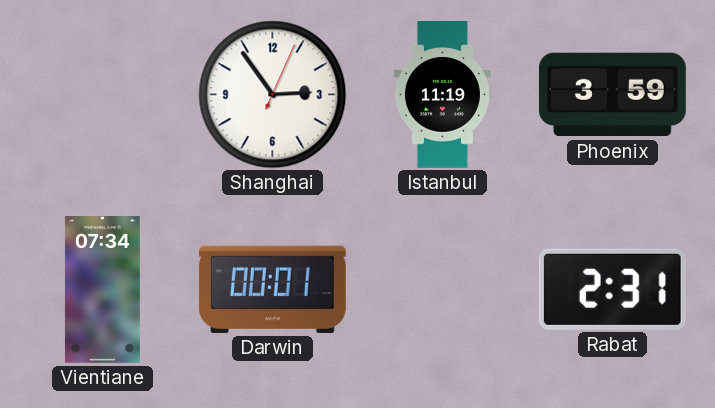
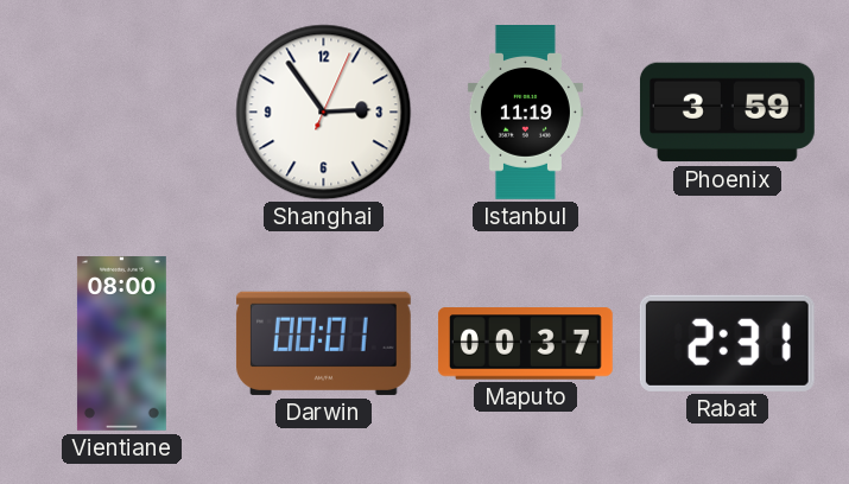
Vientiane: 07:34 -> 08:00
Maputo: none -> 00:37
